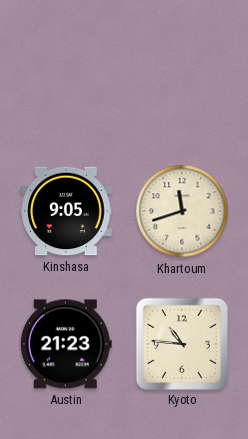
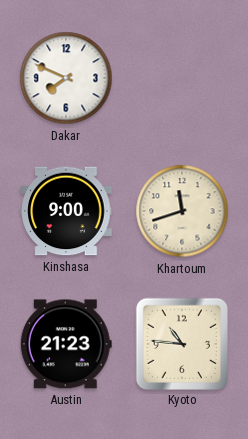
Dakar: none -> 7:49
Kinshasa: 9:05 -> 9:00
